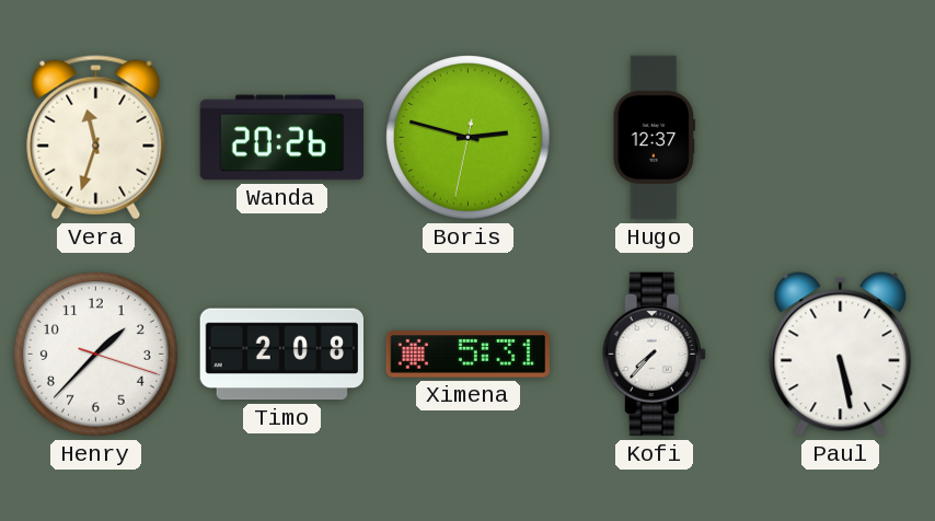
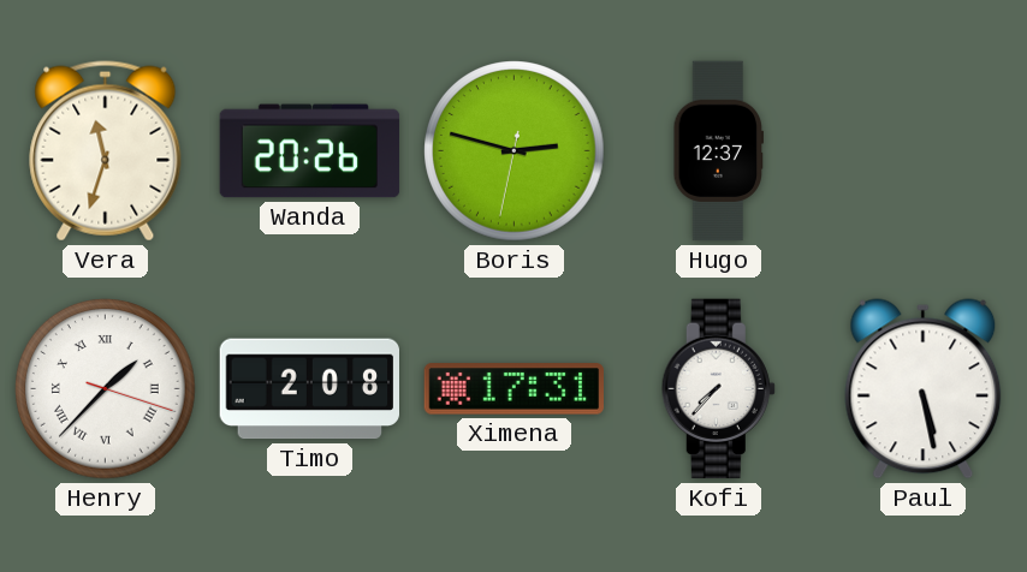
Henry numerals: Arabic -> Roman
Ximena: 5:31 -> 17:31
